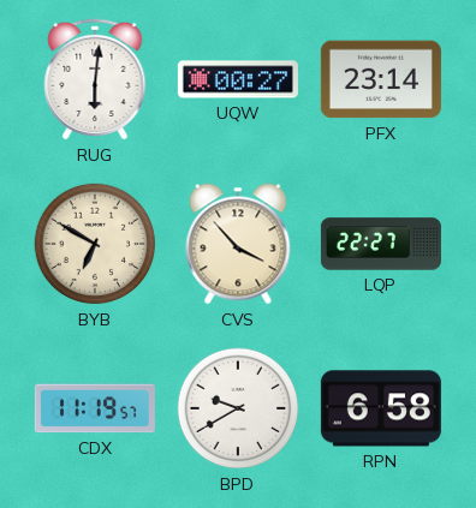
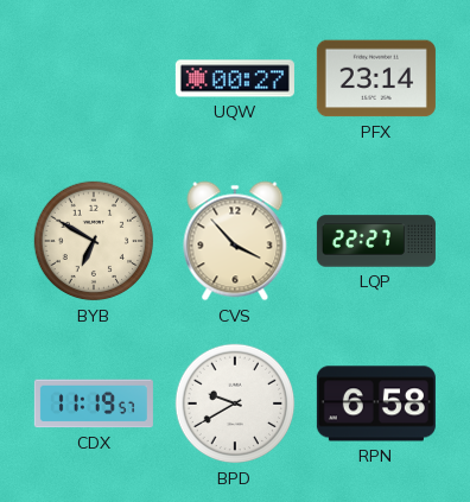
RUG: 6:01 -> none
